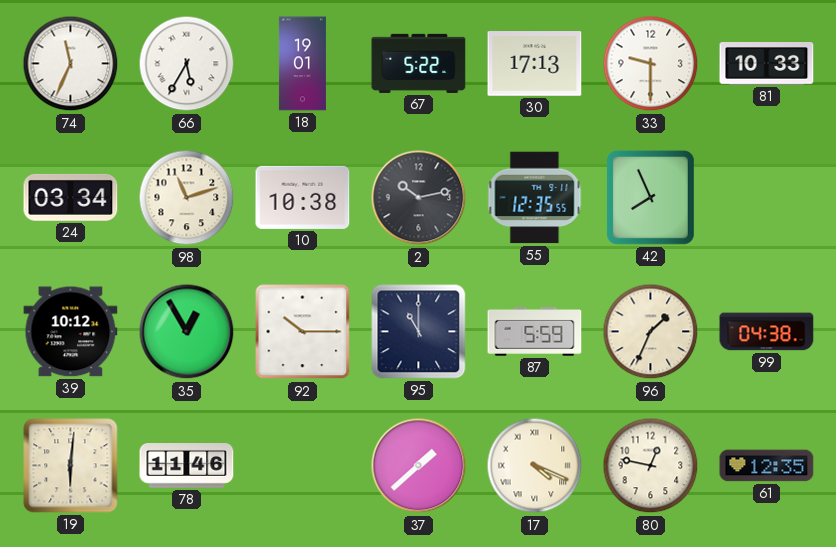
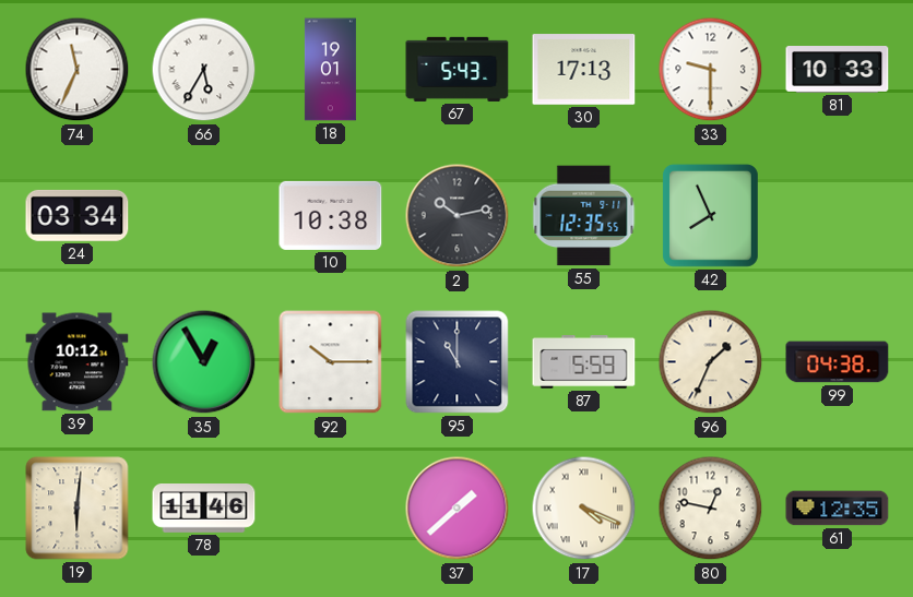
67: 5:22 -> 5:43
98: 11:12 -> none
